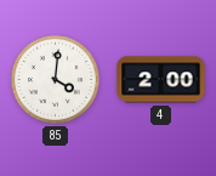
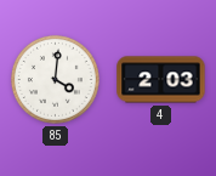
4: 2:00 -> 2:03
